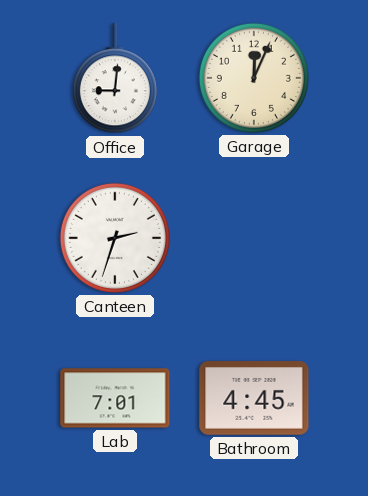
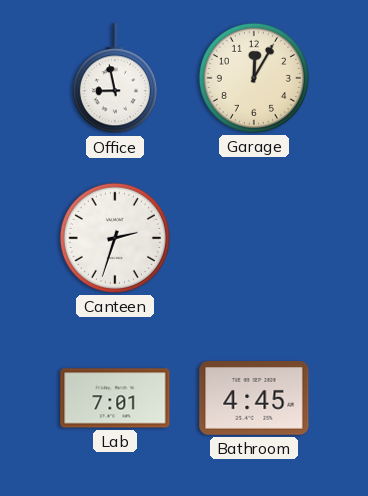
Office: 9:01 -> 8:58
Garage: 12:04 -> 12:05
